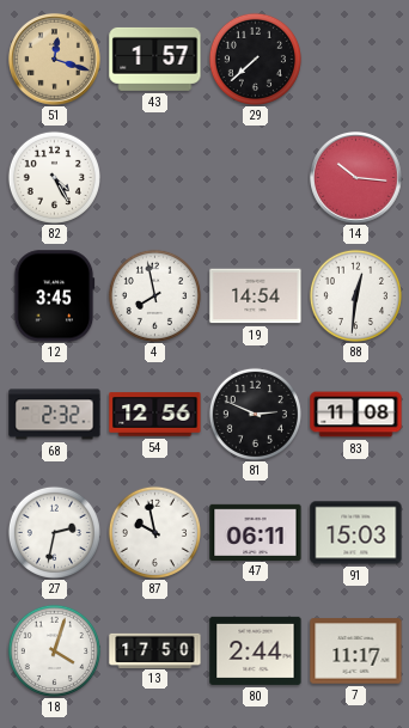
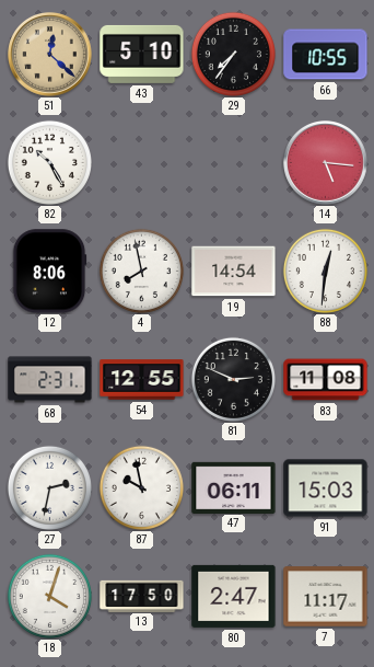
51: 12:18 -> 12:22
43: 1:57 -> 5:10
29: 7:38 -> 7:36
66: none -> 10:55
82: 4:25 -> 10:25
14: 10:16 -> 5:16
12: 3:45 -> 8:06
68: 2:32 -> 2:31
54: 12:56 -> 12:55
80: 2:44 -> 2:47
